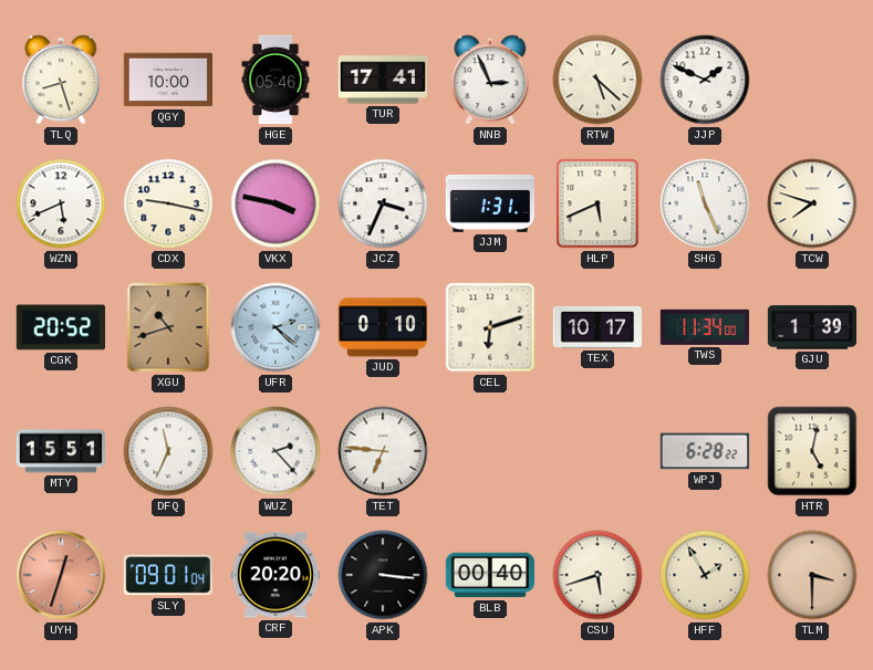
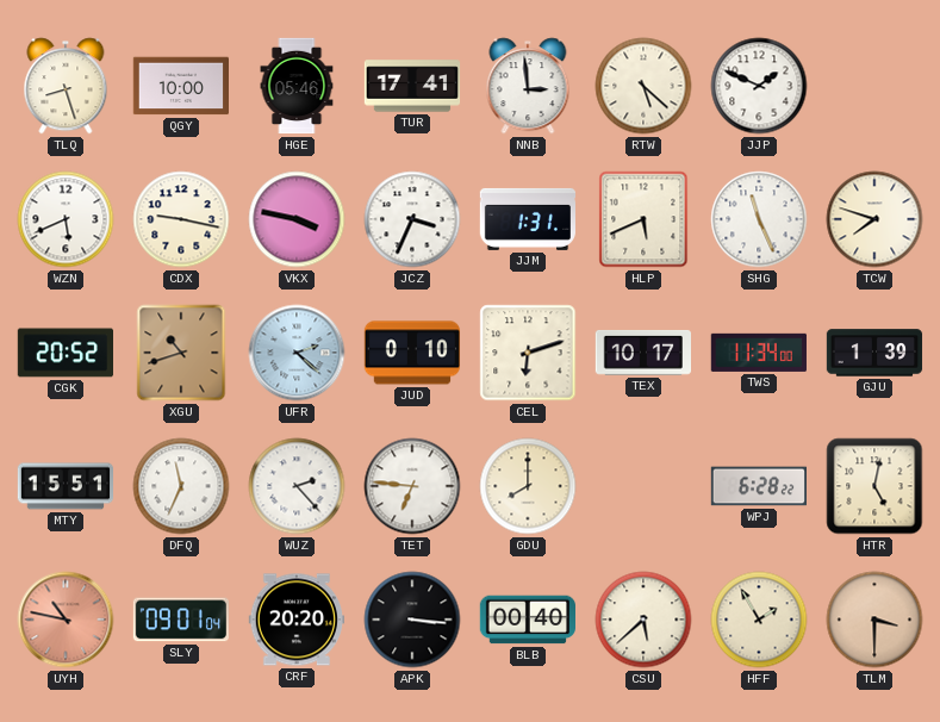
NNB: 2:56 -> 2:59
GDU: none -> 8:00
UYH: 12:33 -> 10:47
CSU: 5:42 -> 5:38
